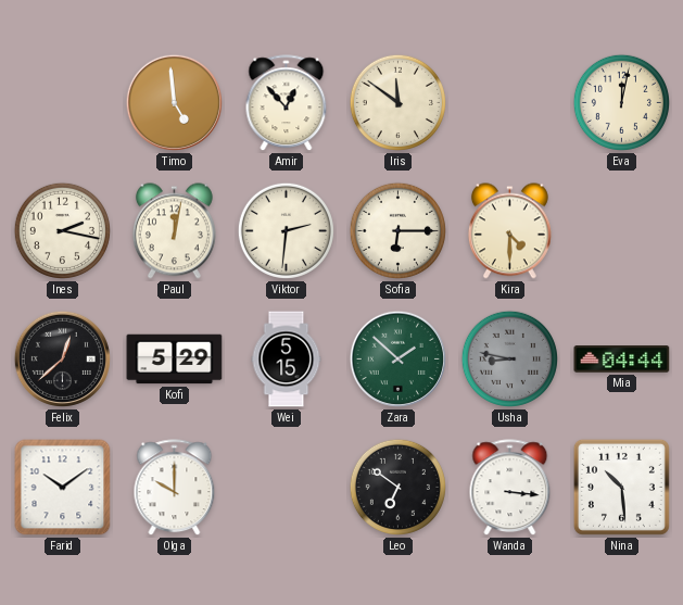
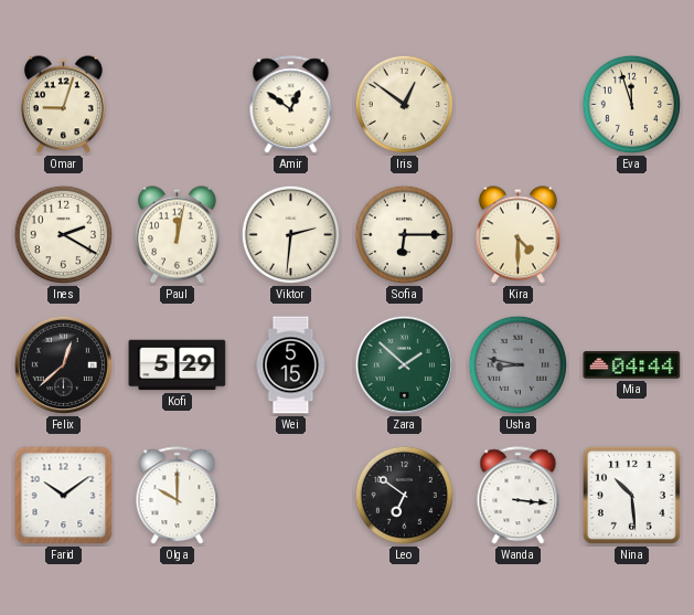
Omar: none -> 9:03
Timo: 4:59 -> none
Amir: 12:53 -> 12:51
Iris: 11:51 -> 12:51
Eva: 12:02 -> 11:57
Ines: 2:17 -> 2:20
